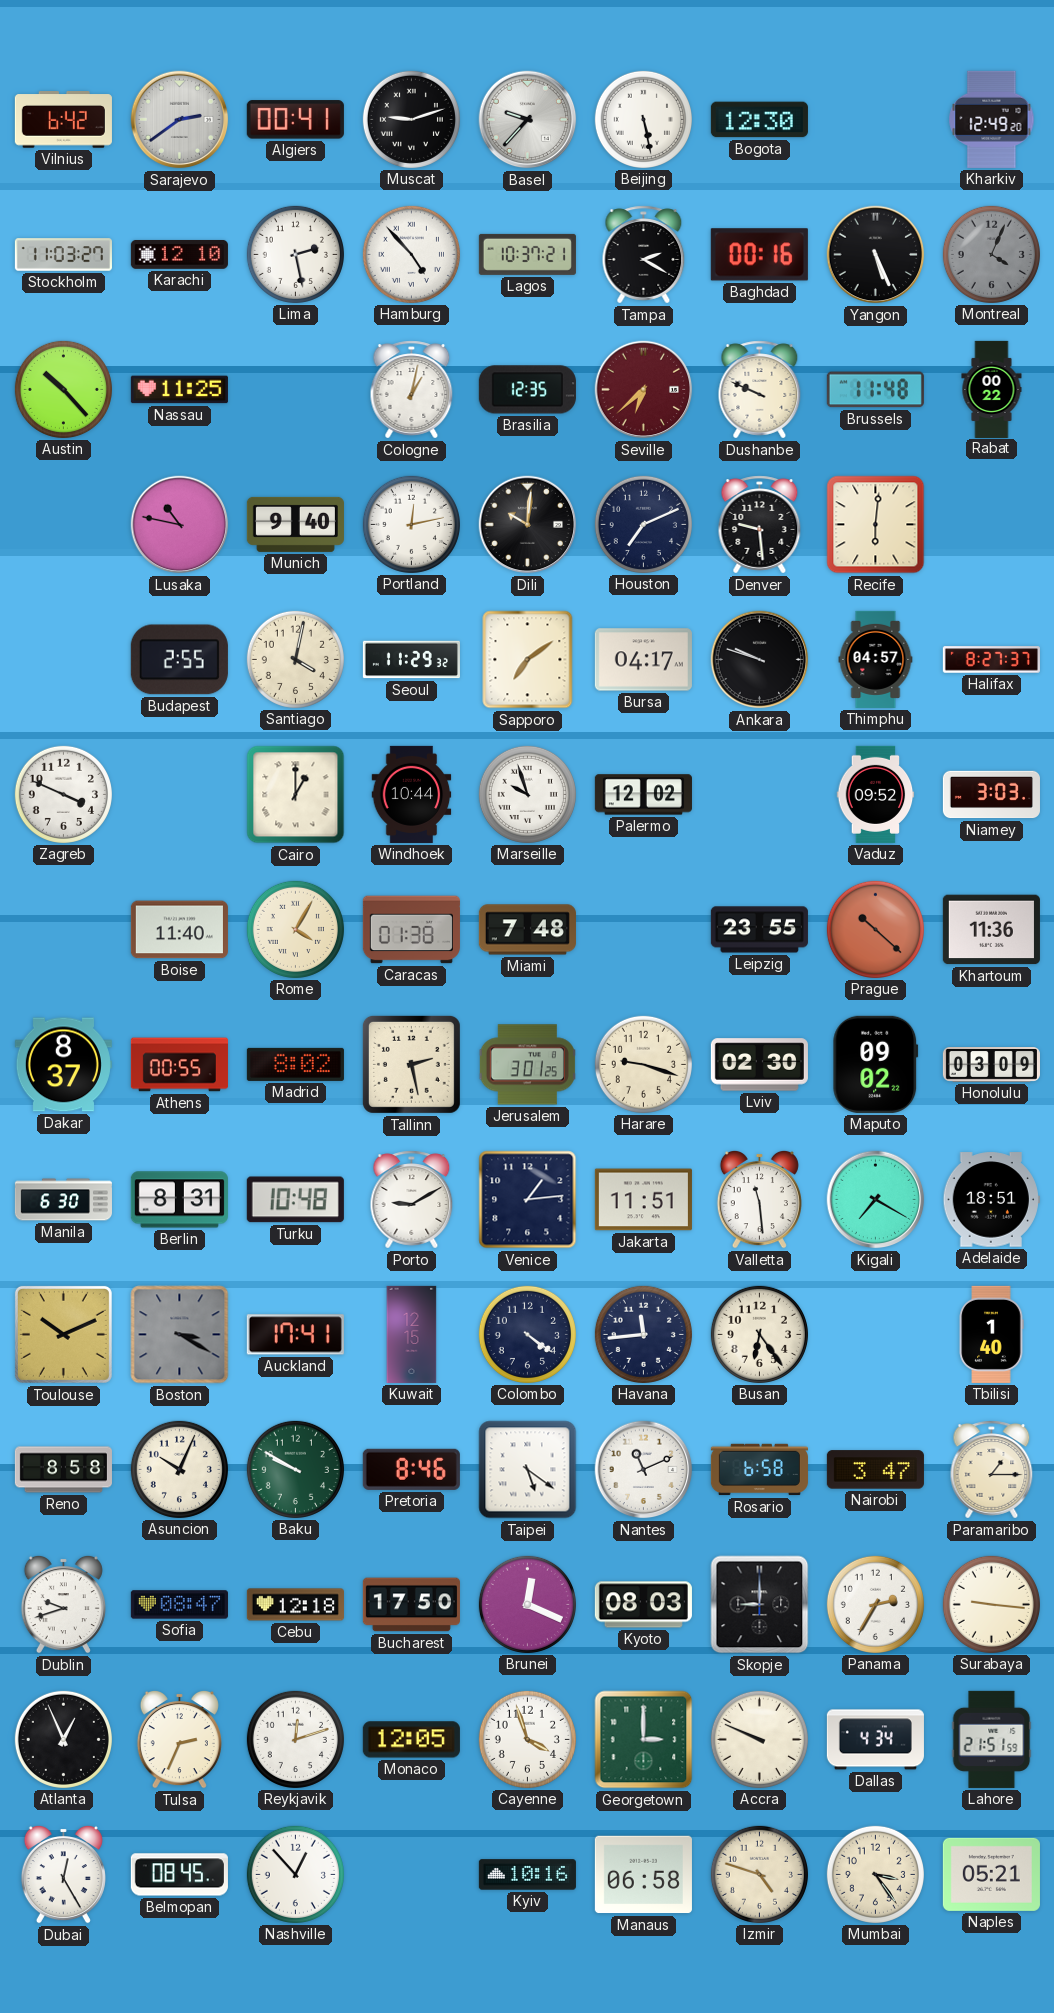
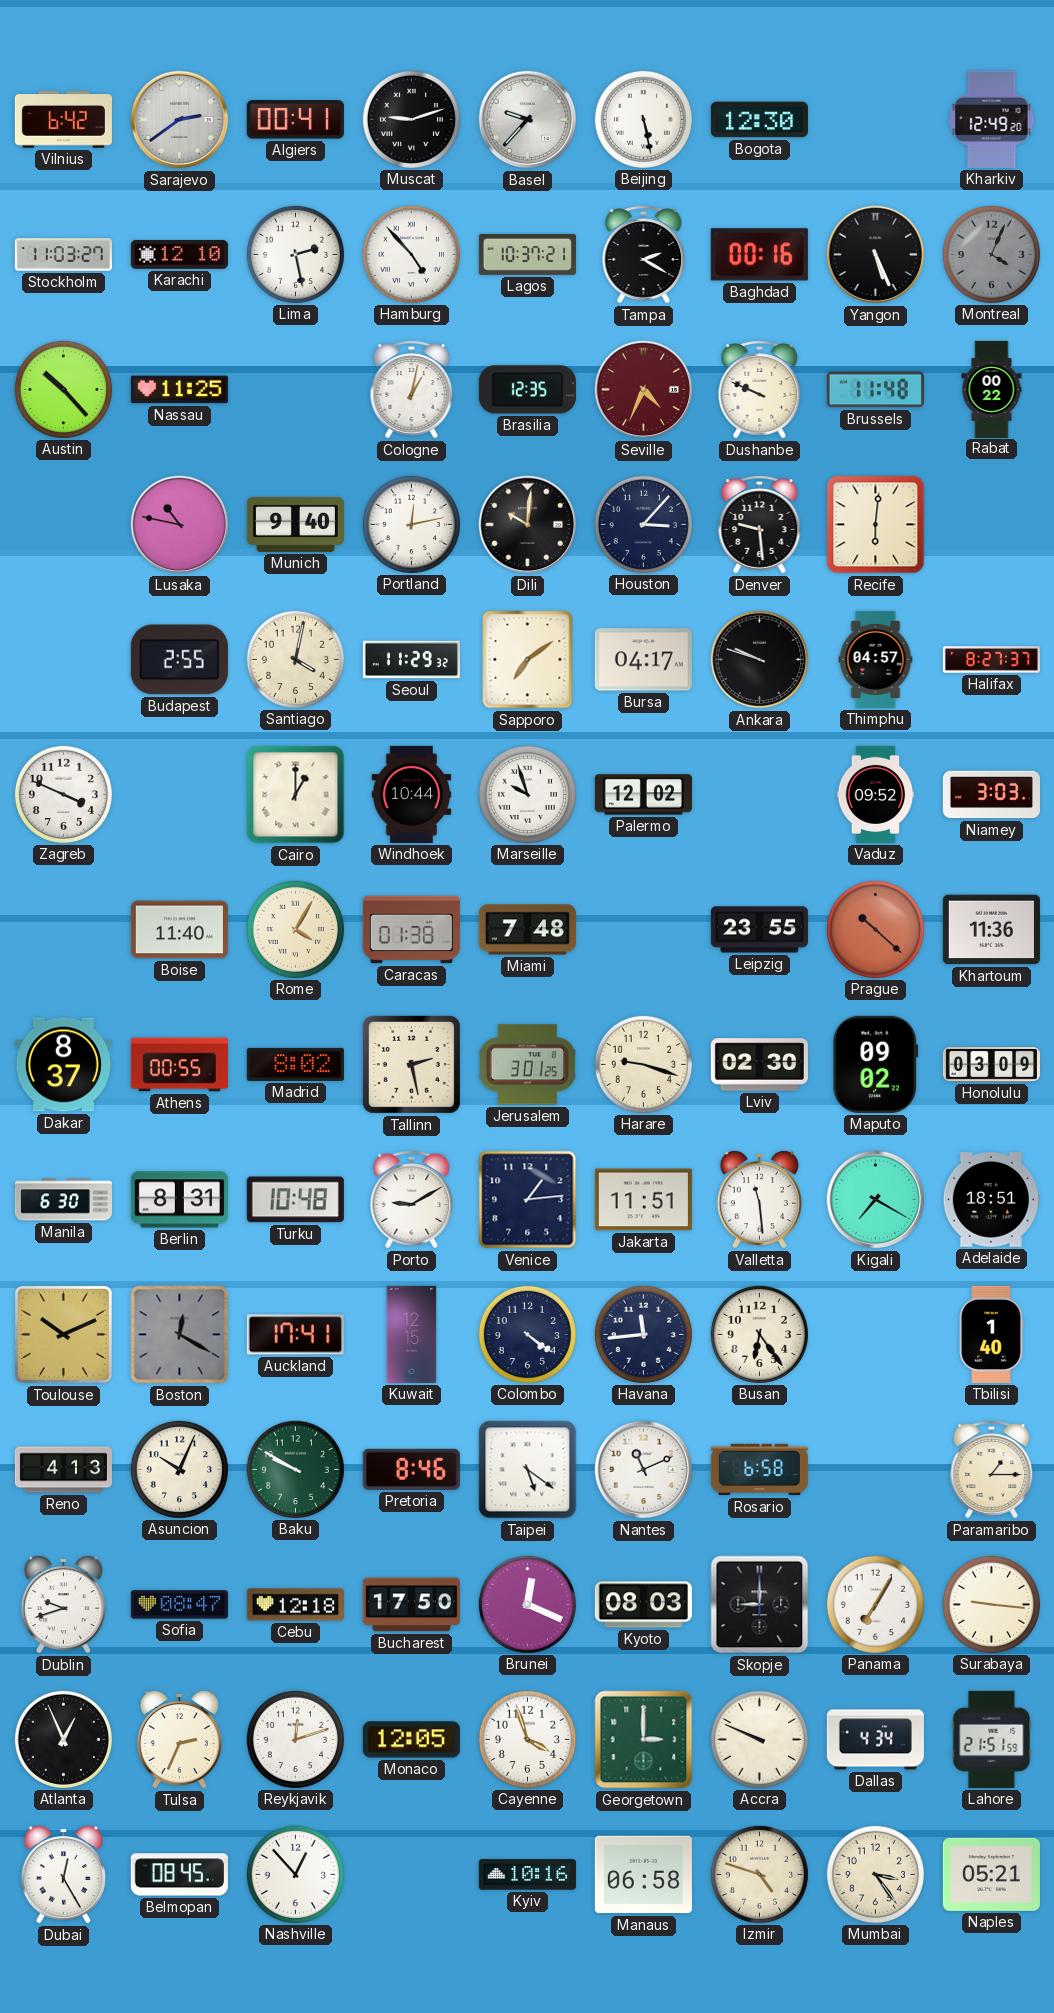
Seville: 6:38 -> 4:34
Houston: 7:11 -> 3:07
Boston: 3:20 -> 12:20
Reno: 8:58 -> 4:13
Nairobi: 3:47 -> none
Panama: 2:35 -> 7:05
